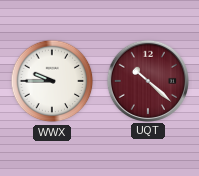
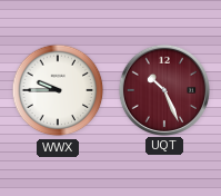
UQT: 10:22 -> 10:26
